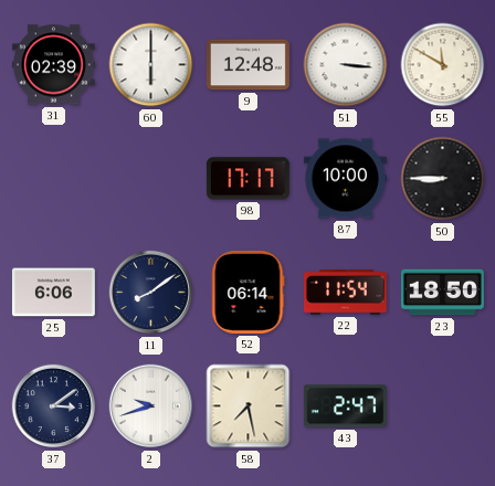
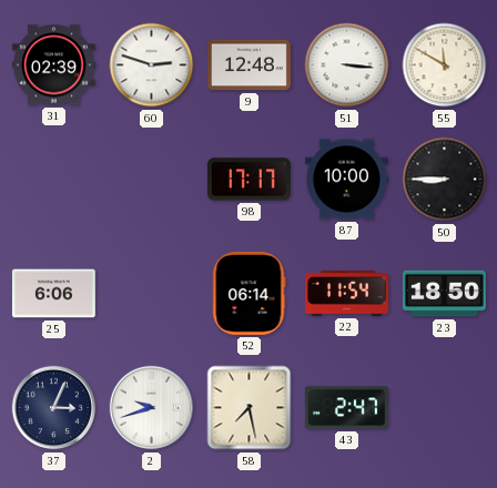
60: 6:00 -> 2:48
11: 8:09 -> none
37: 3:09 -> 3:04
